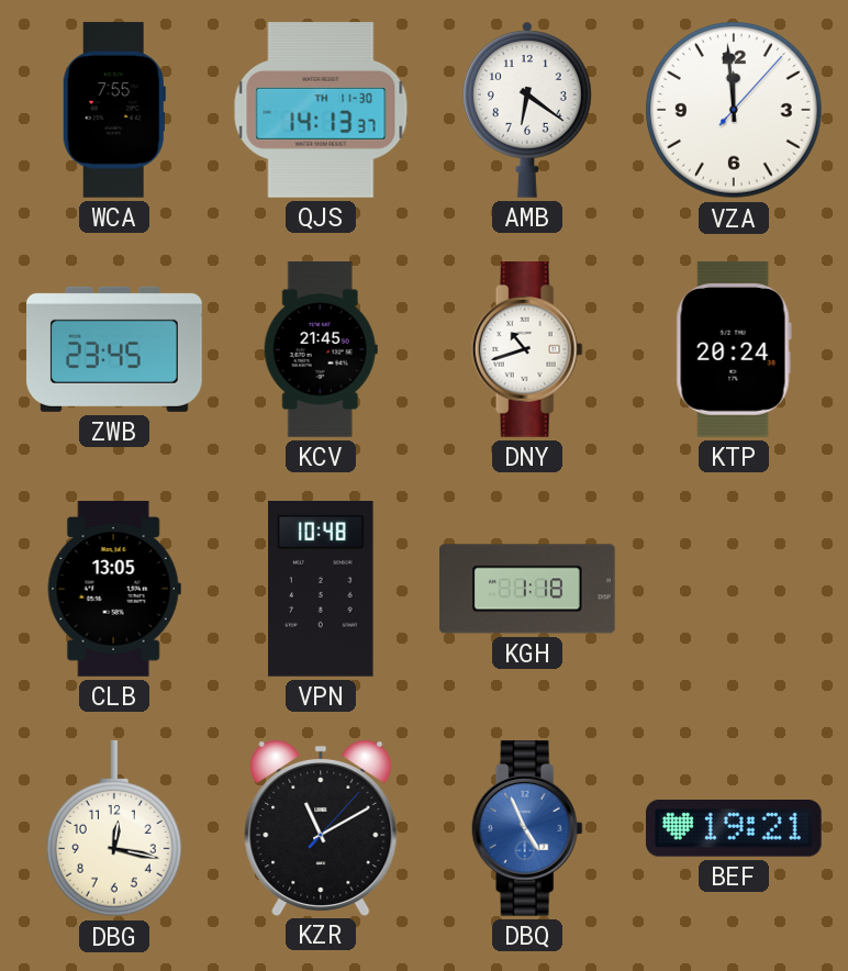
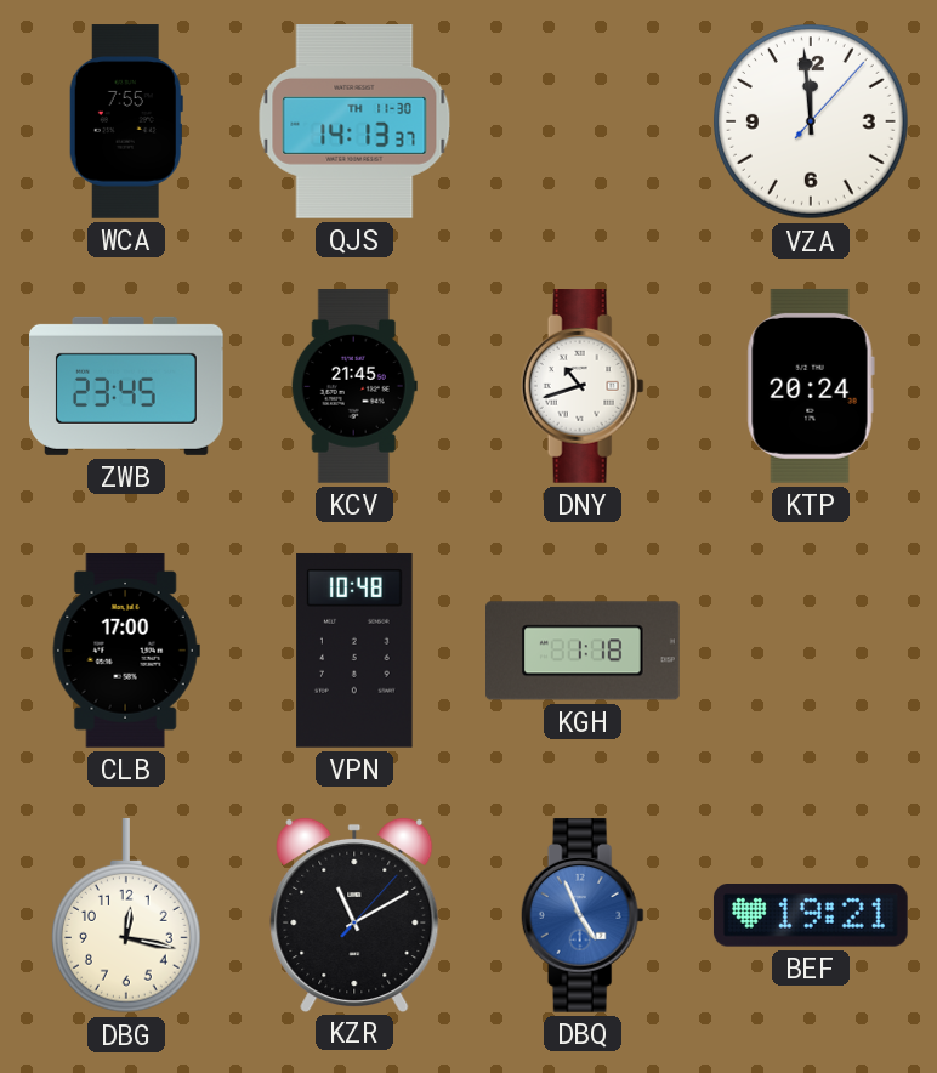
AMB: 6:21 -> none
CLB: 13:05 -> 17:00
